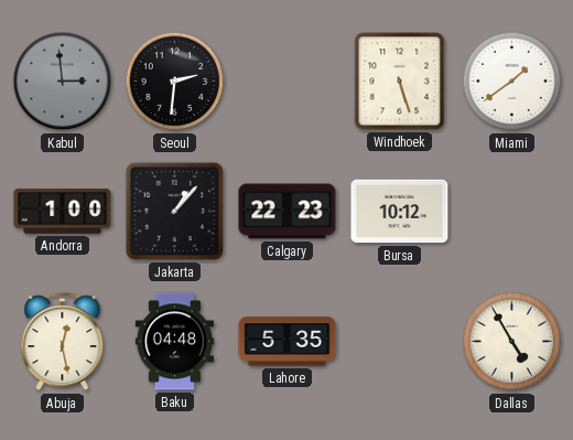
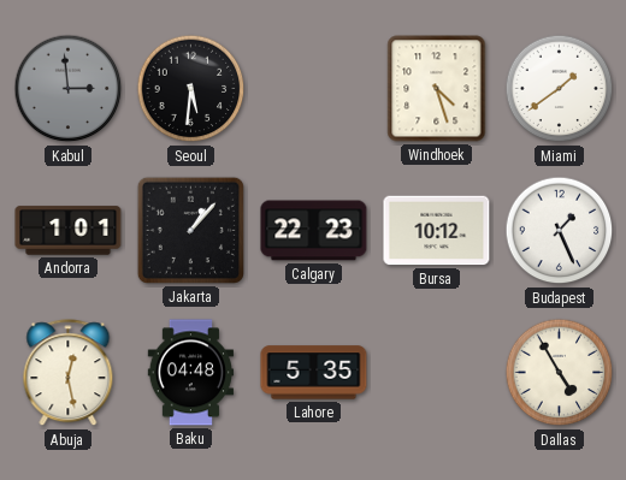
Seoul: 2:31 -> 5:31
Windhoek: 5:27 -> 4:27
Andorra: 1:00 -> 1:01
Budapest: none -> 1:26
